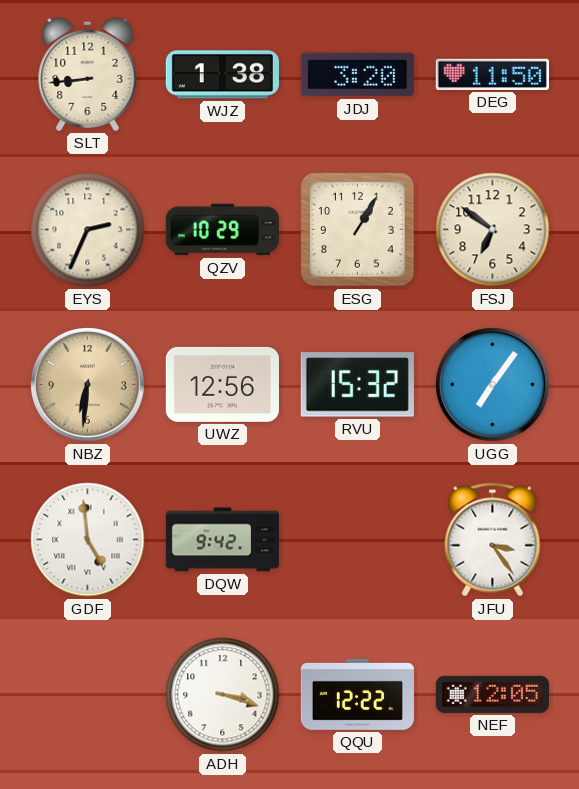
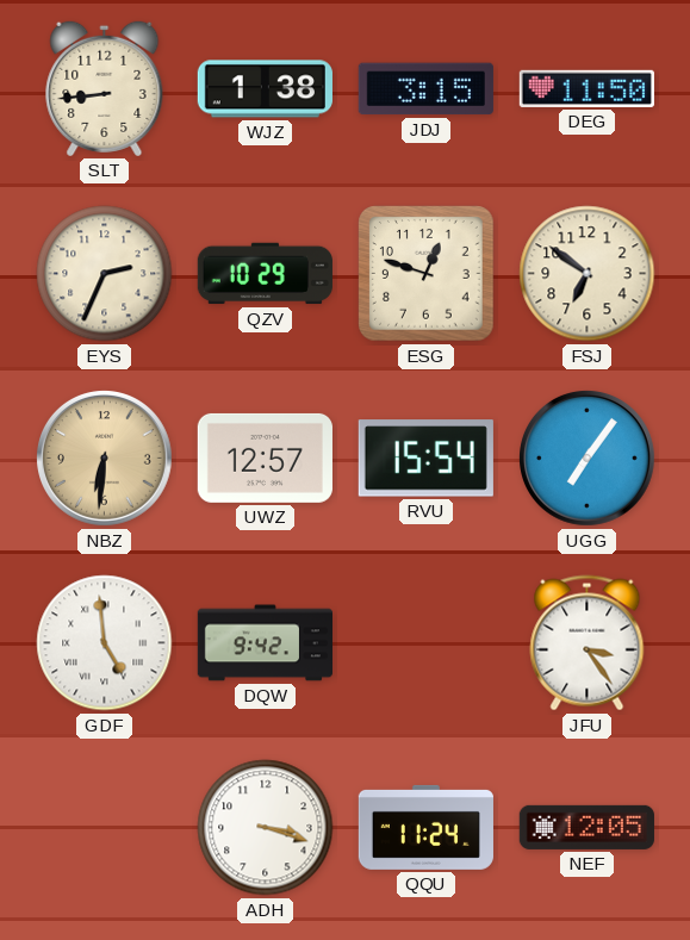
JDJ: 3:20 -> 3:15
ESG: 1:05 -> 12:48
UWZ: 12:56 -> 12:57
RVU: 15:32 -> 15:54
QQU: 12:22 -> 11:24
